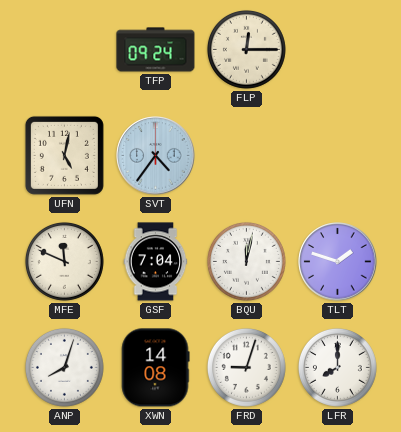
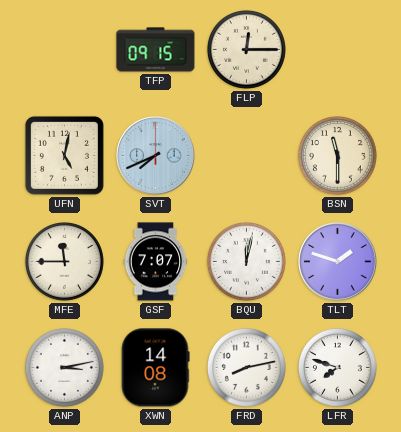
TFP: 09:24 -> 09:15
SVT: 4:36 -> 7:41
BSN: none -> 11:30
MFE: 11:49 -> 11:45
GSF: 7:04 -> 7:07
ANP: 8:03 -> 3:13
FRD: 9:03 -> 8:13
LFR: 8:00 -> 7:48
